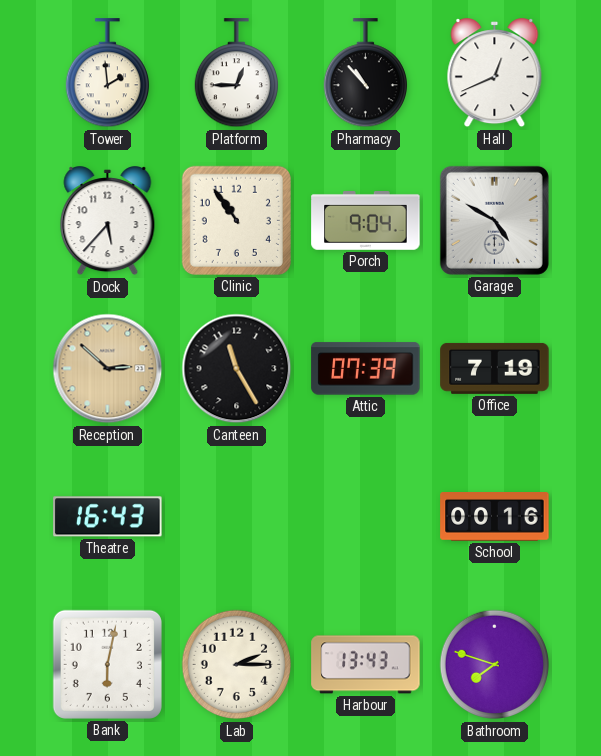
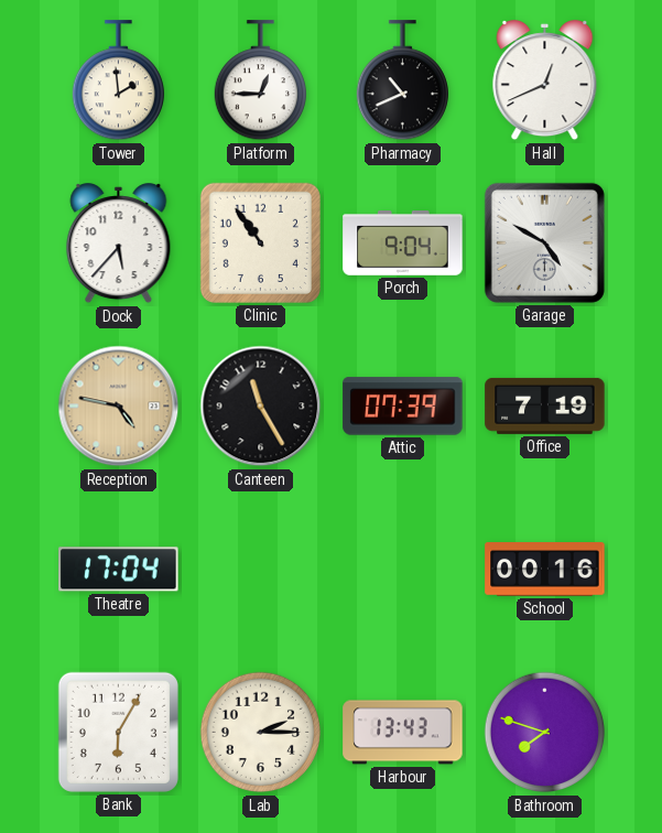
Pharmacy: 10:53 -> 10:41
Reception: 2:52 -> 4:47
Theatre: 16:43 -> 17:04
Bank: 6:02 -> 6:05
